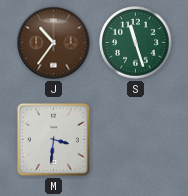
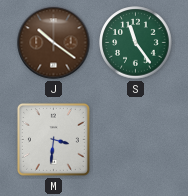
J: 10:36 -> 10:21
S: 11:27 -> 11:24
